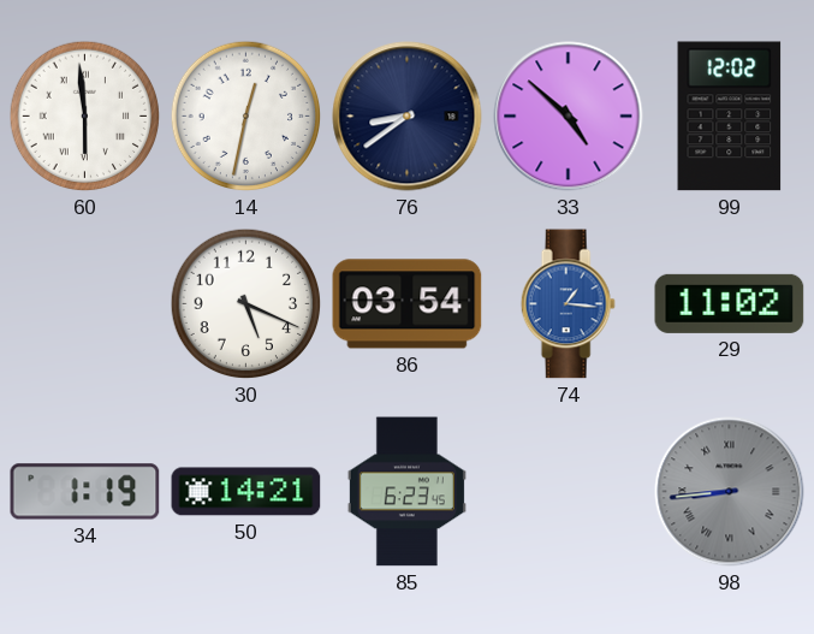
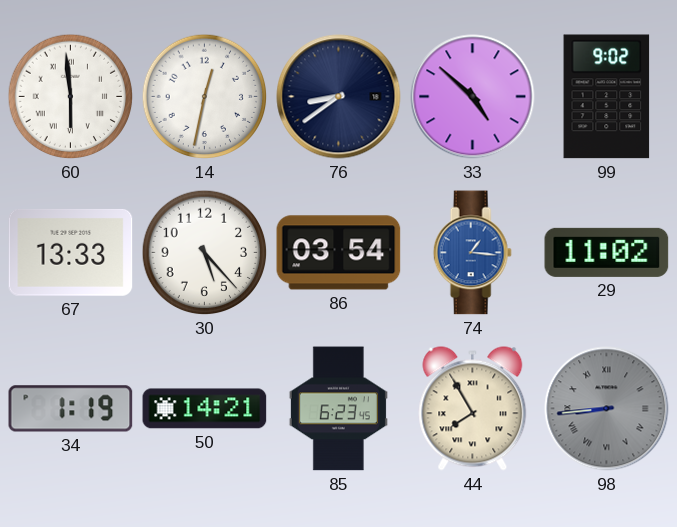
99: 12:02 -> 9:02
67: none -> 13:33
30: 5:19 -> 5:23
44: none -> 7:55
